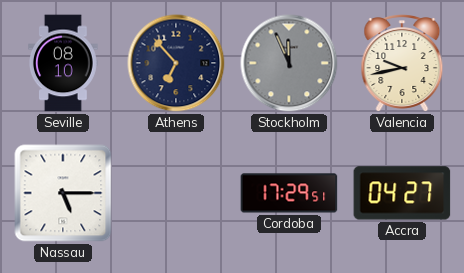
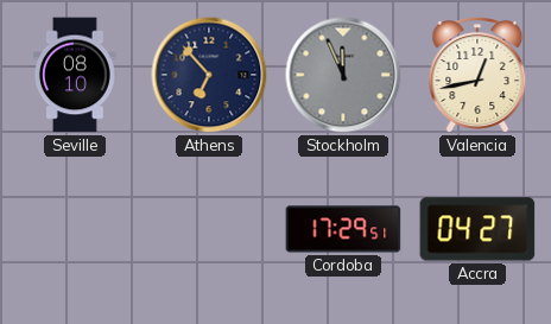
Valencia: 9:43 -> 12:43
Nassau: 5:15 -> none
